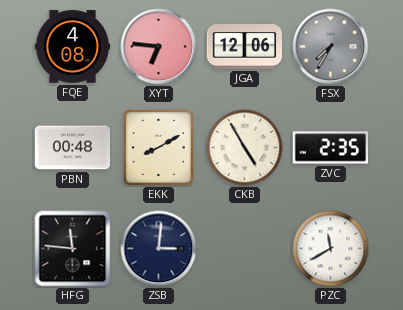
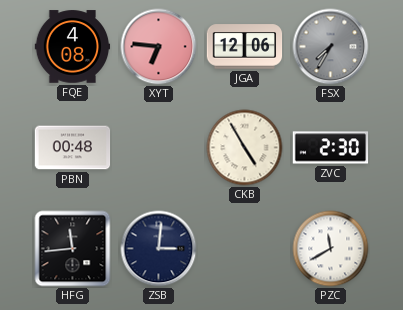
EKK: 8:10 -> none
ZVC: 2:35 -> 2:30
HFG: 11:46 -> 11:44
